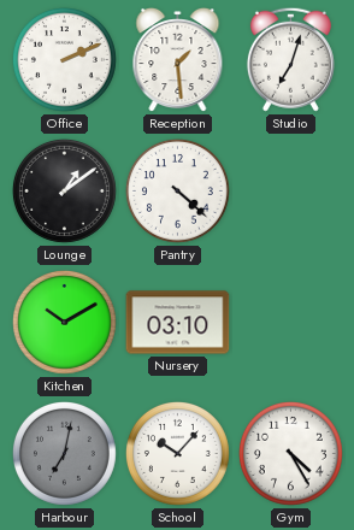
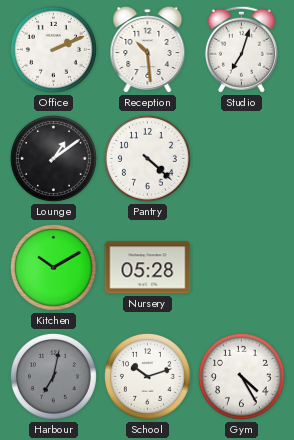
Reception: 1:29 -> 10:29
Nursery: 03:10 -> 05:28
School: 10:07 -> 10:12
